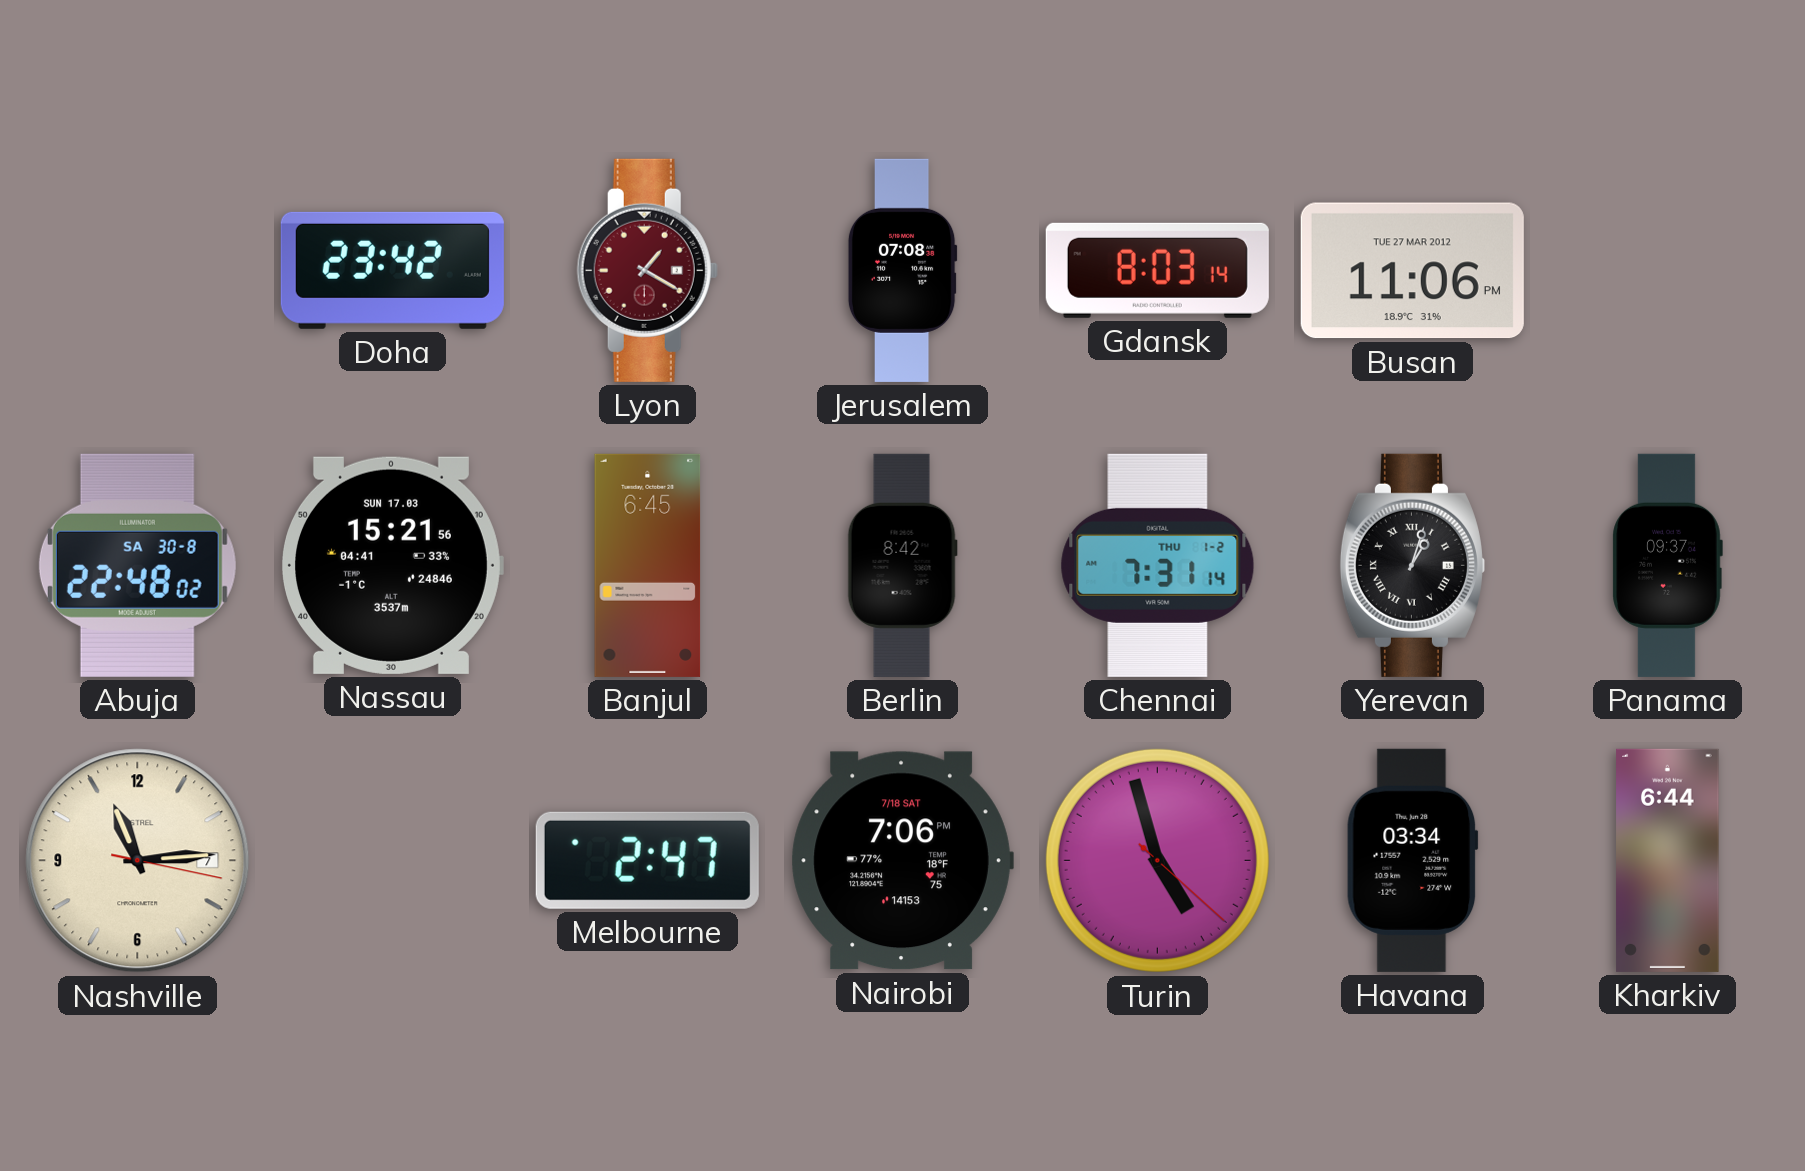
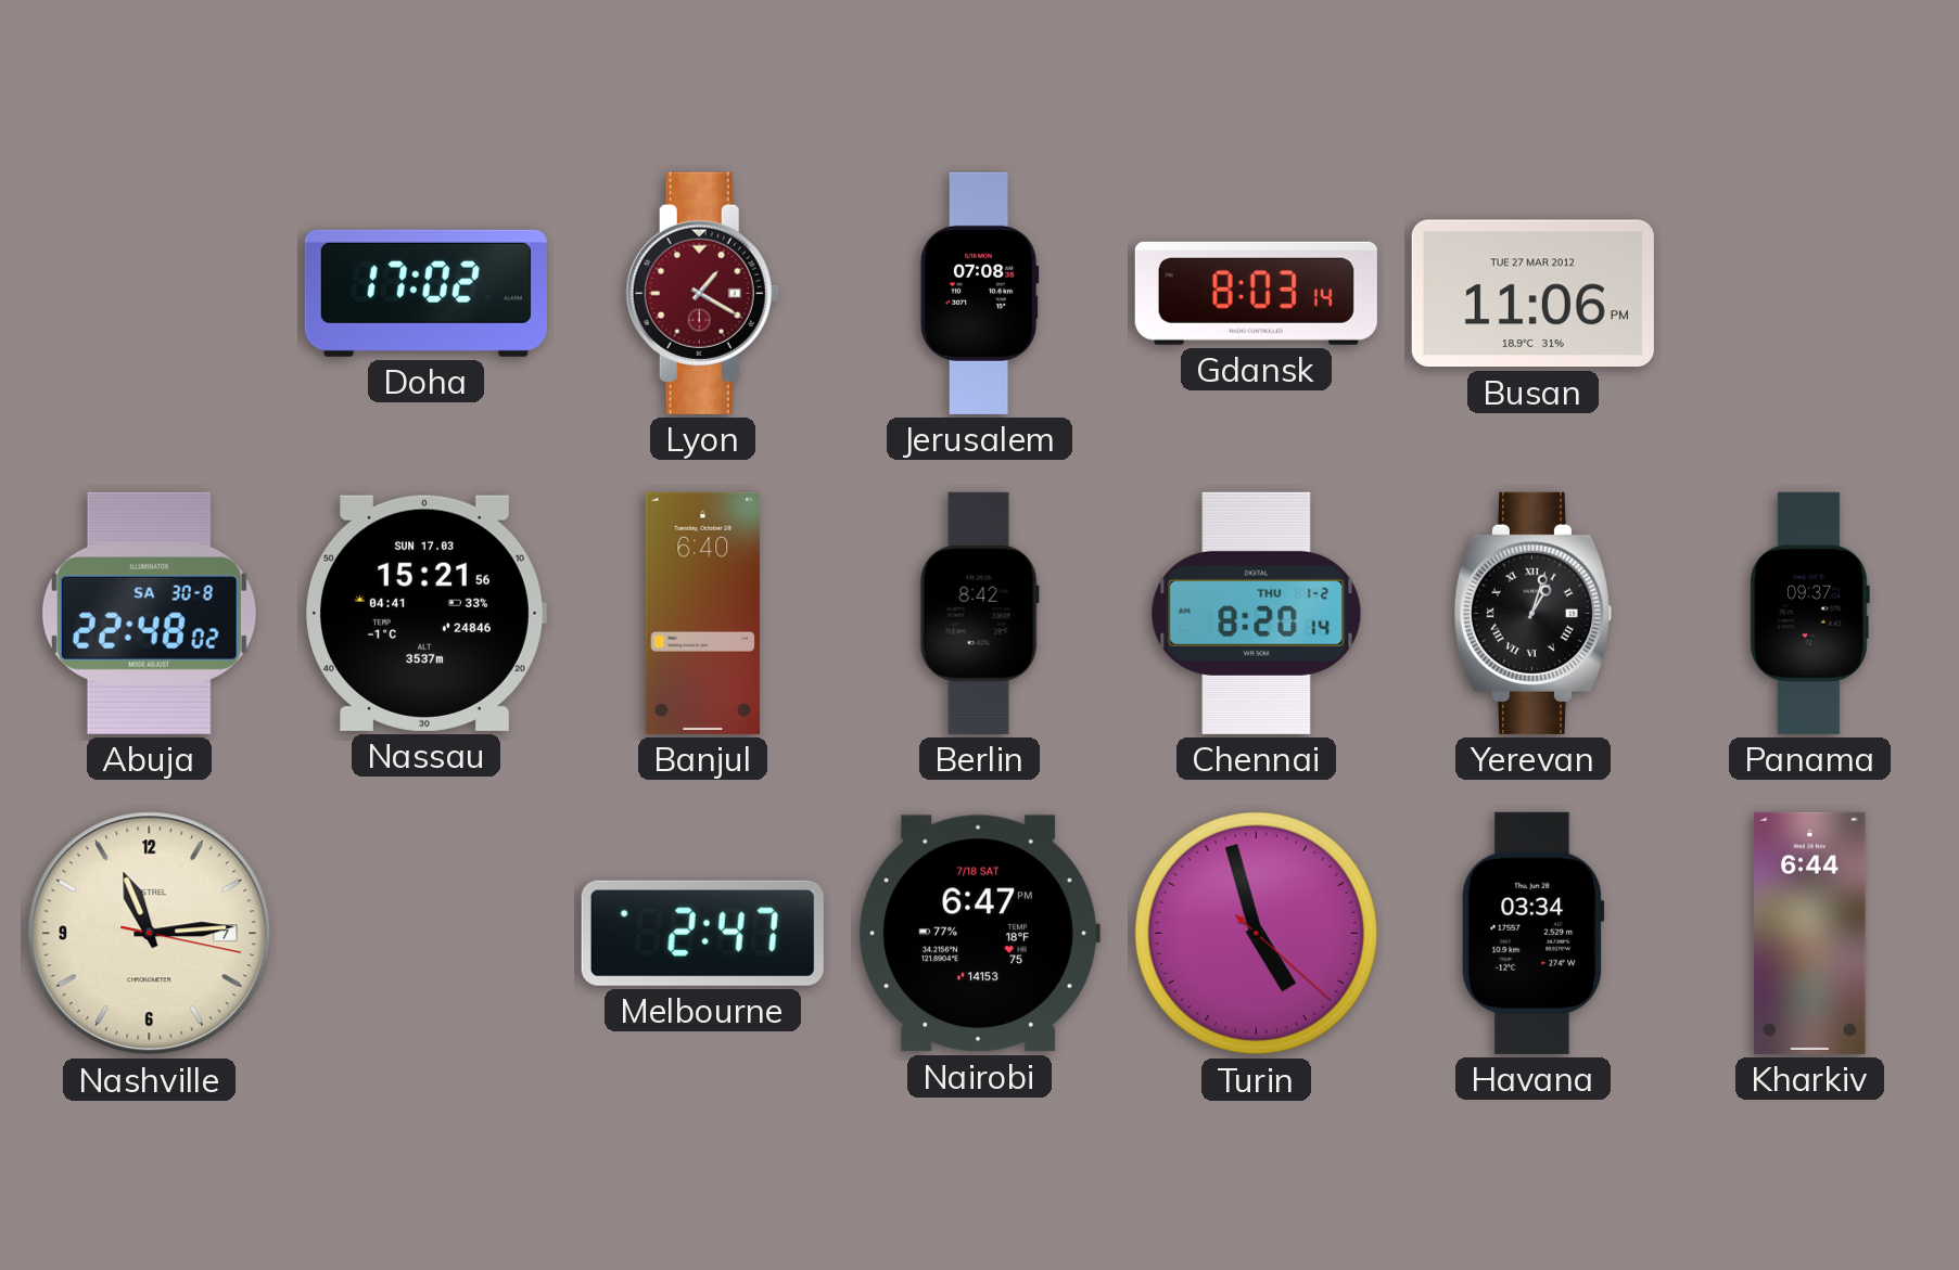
Doha: 23:42 -> 17:02
Banjul: 6:45 -> 6:40
Chennai: 7:31 -> 8:20
Nairobi: 7:06 -> 6:47
